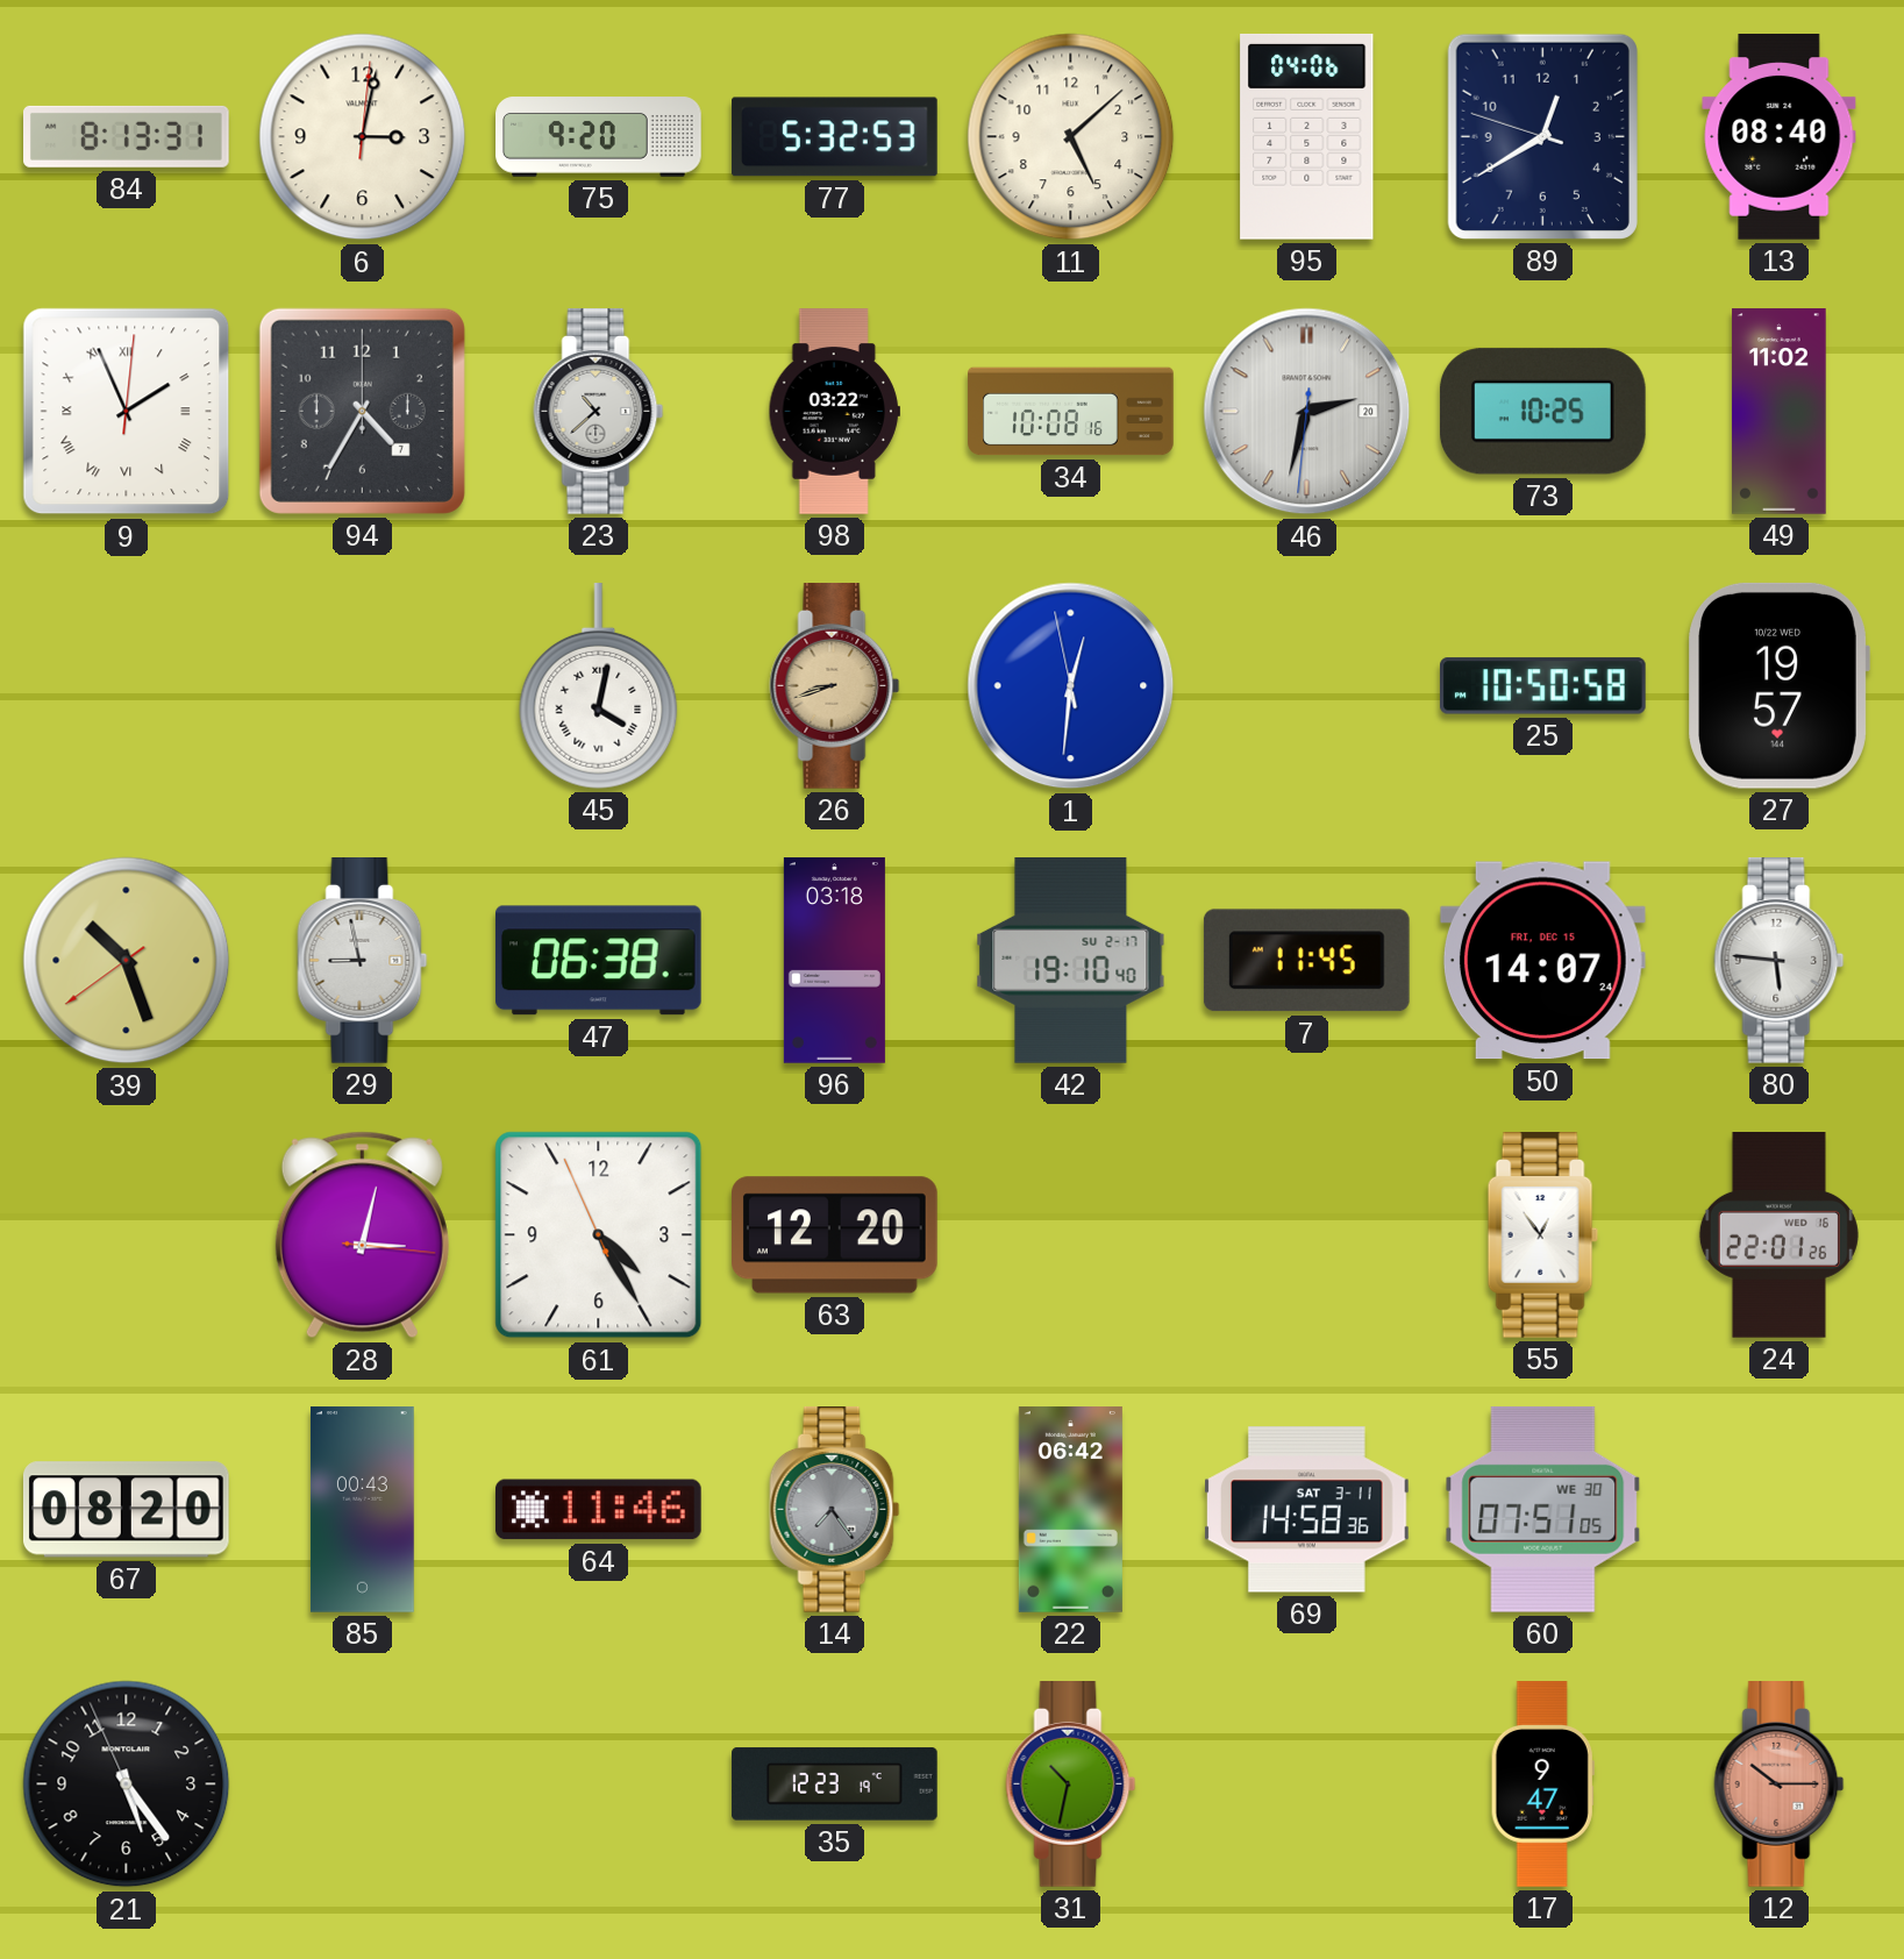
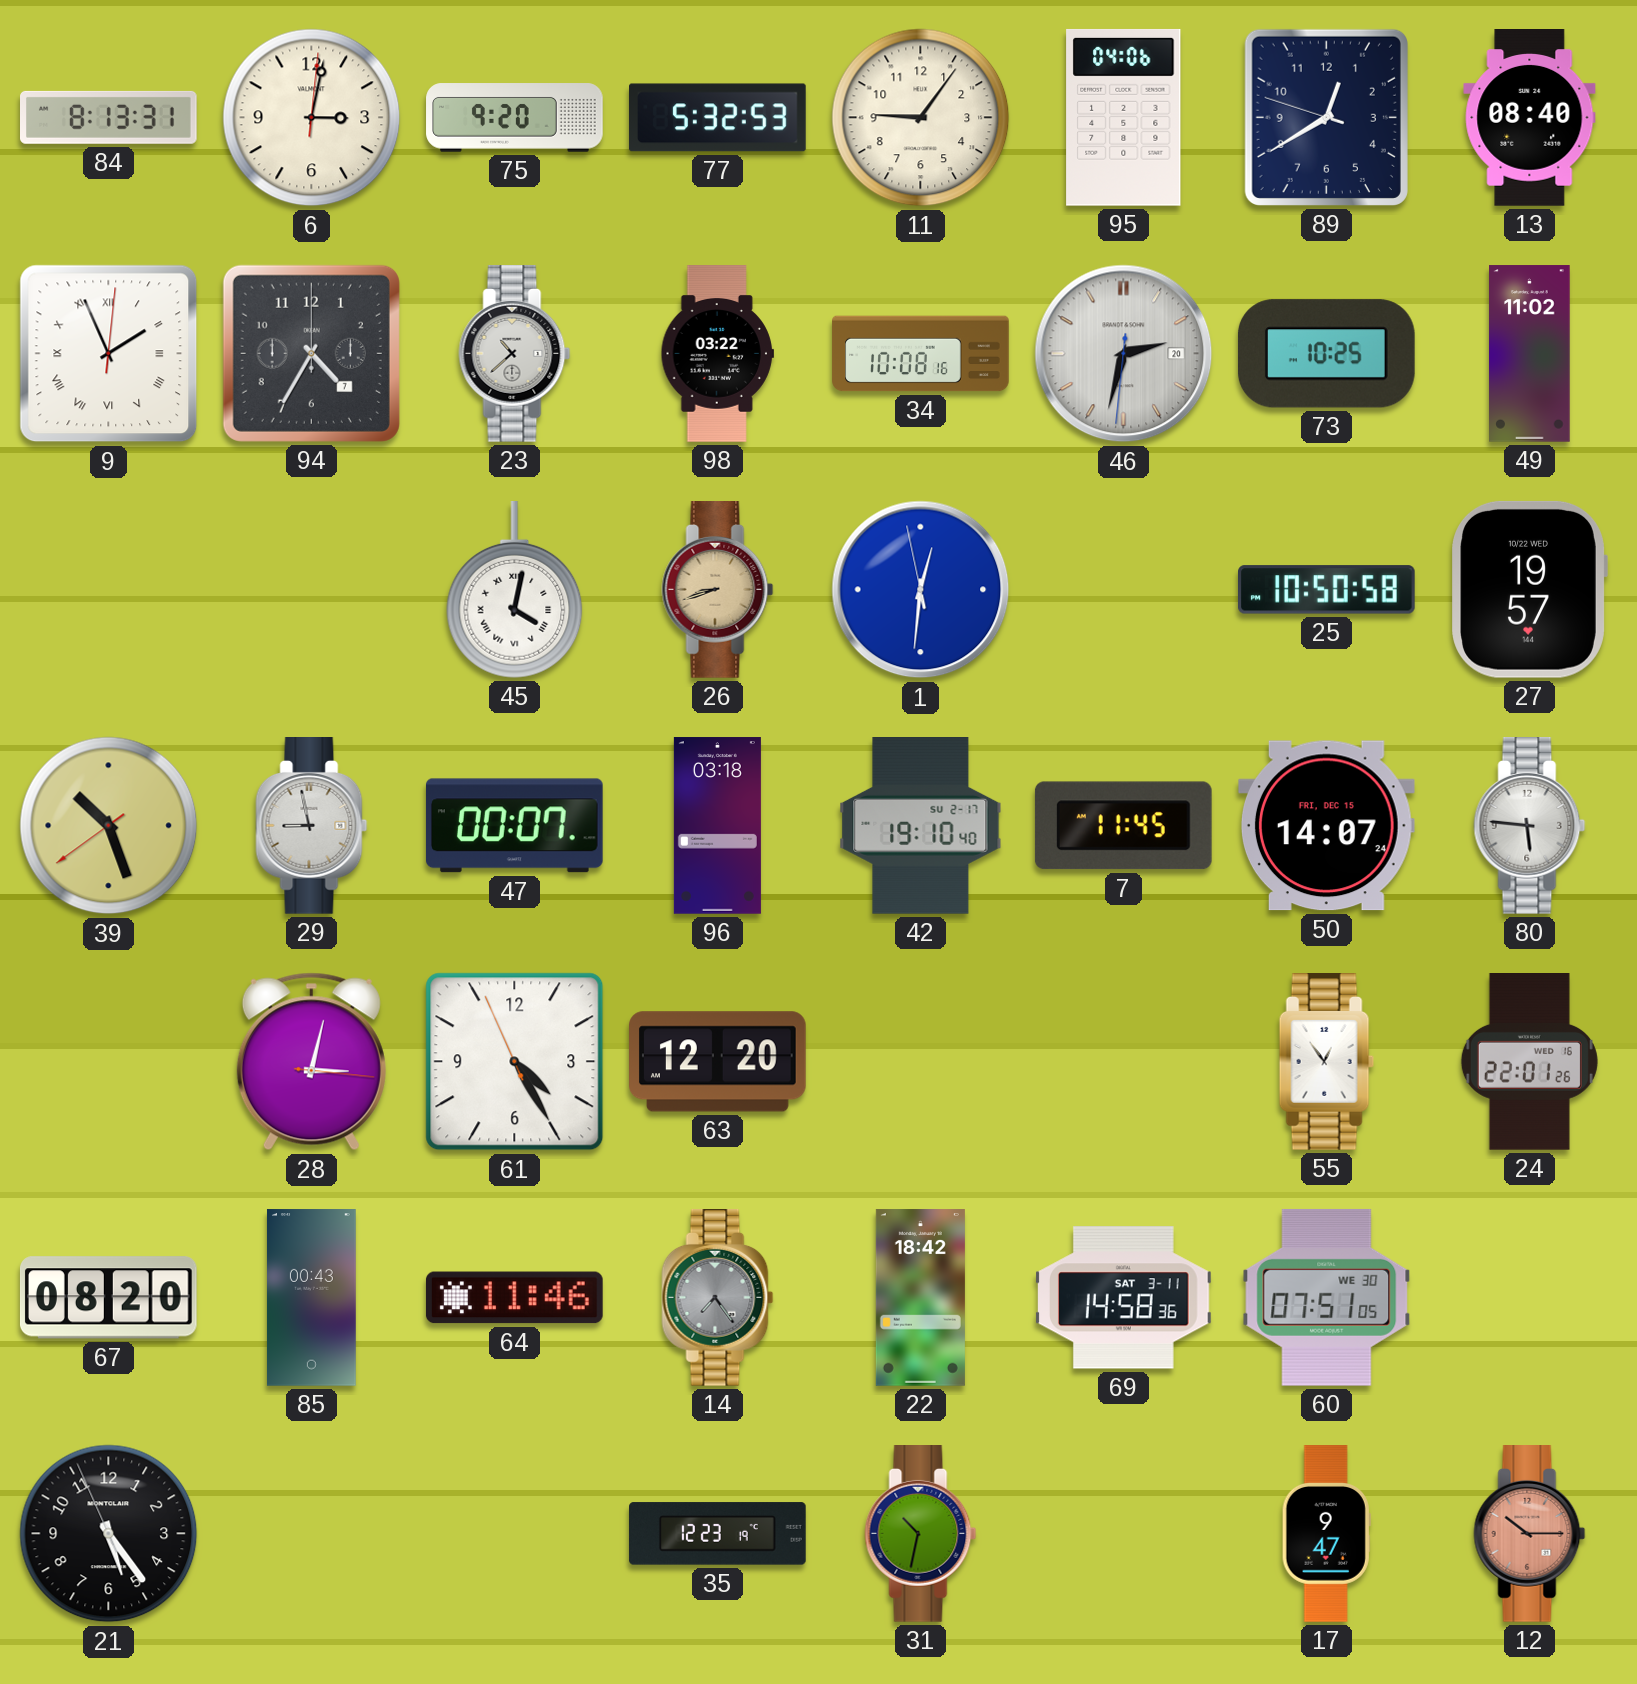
11: 5:08 -> 9:06
47: 06:38 -> 00:07
22: 06:42 -> 18:42
